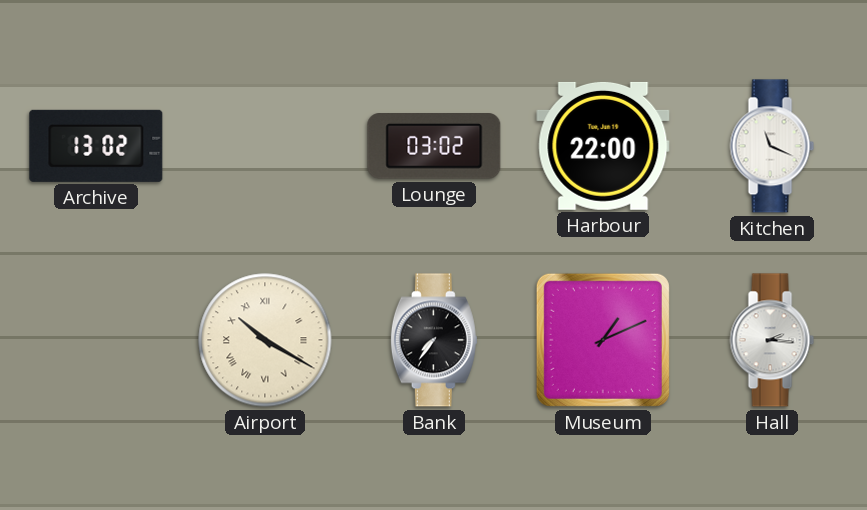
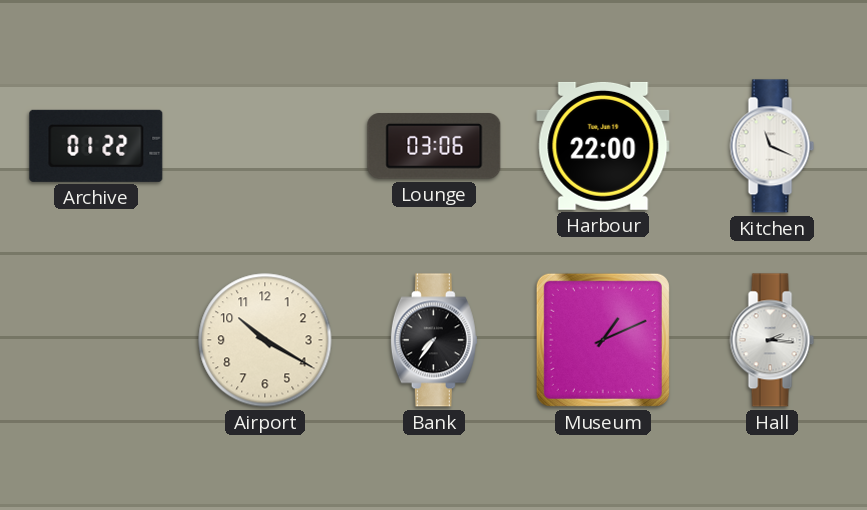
Archive: 13:02 -> 01:22
Lounge: 03:02 -> 03:06
Airport numerals: Roman -> Arabic
